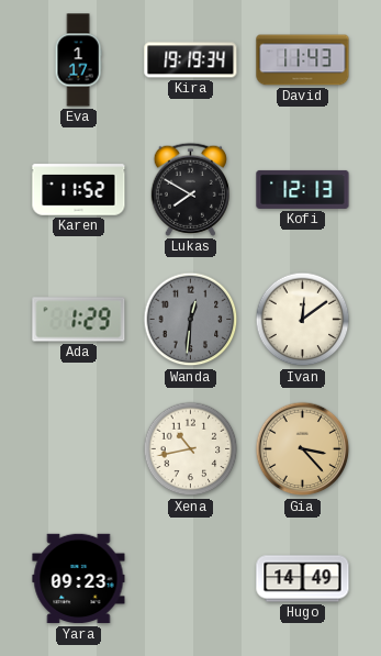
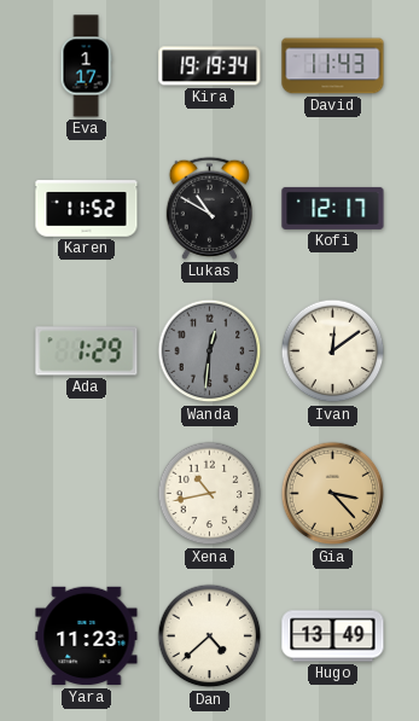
Lukas: 7:50 -> 10:50
Kofi: 12:13 -> 12:17
Yara: 09:23 -> 11:23
Dan: none -> 4:38
Hugo: 14:49 -> 13:49
